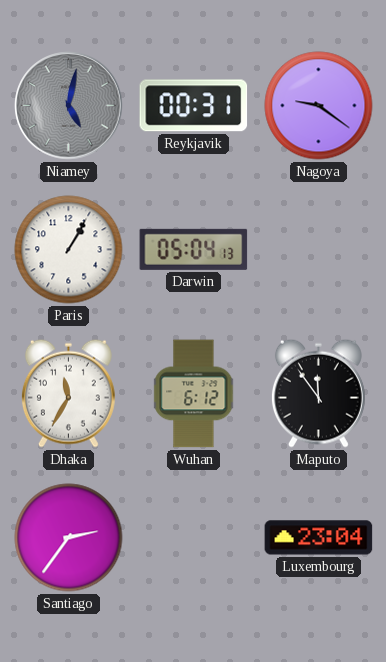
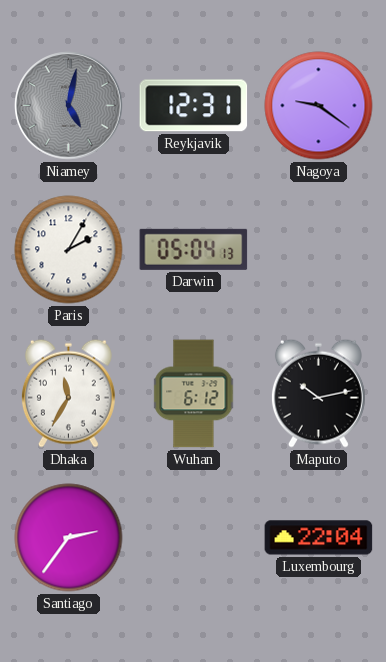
Reykjavik: 00:31 -> 12:31
Paris: 1:05 -> 2:05
Maputo: 11:54 -> 10:13
Luxembourg: 23:04 -> 22:04
